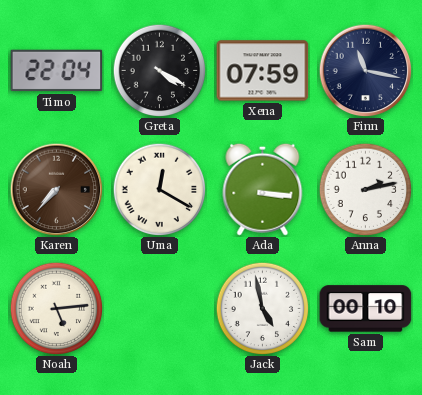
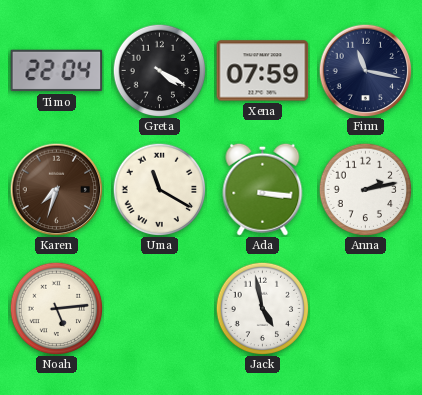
Karen: 7:37 -> 7:33
Uma: 12:20 -> 11:20
Sam: 00:10 -> none
